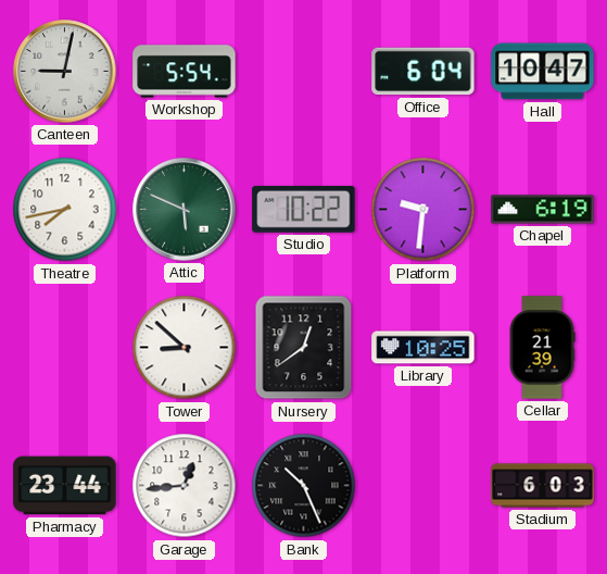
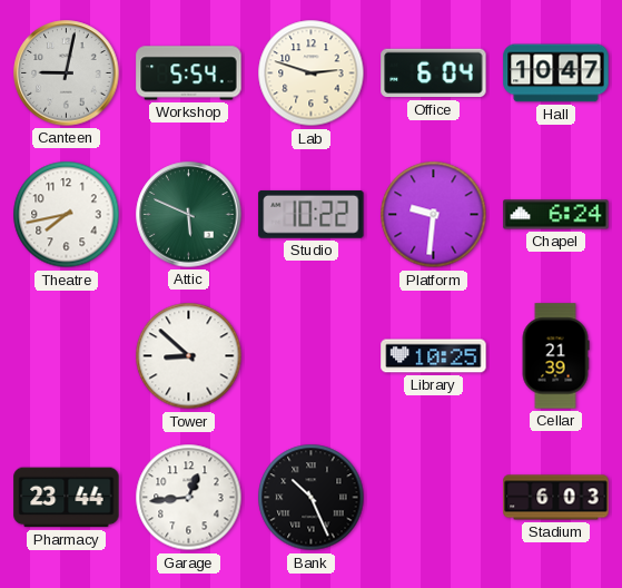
Lab: none -> 2:48
Chapel: 6:19 -> 6:24
Nursery: 12:39 -> none
